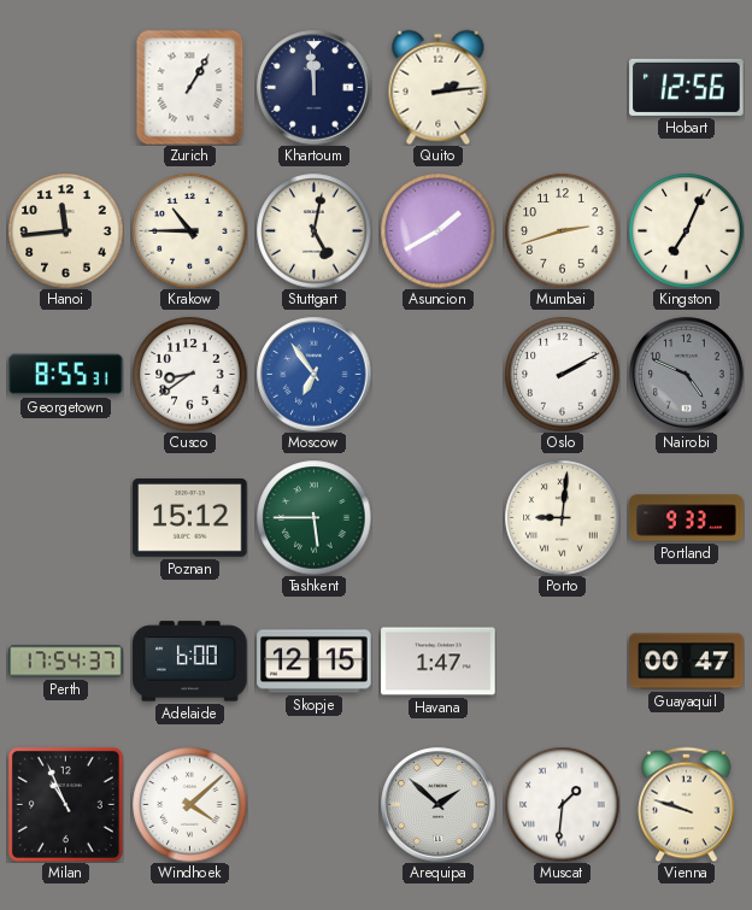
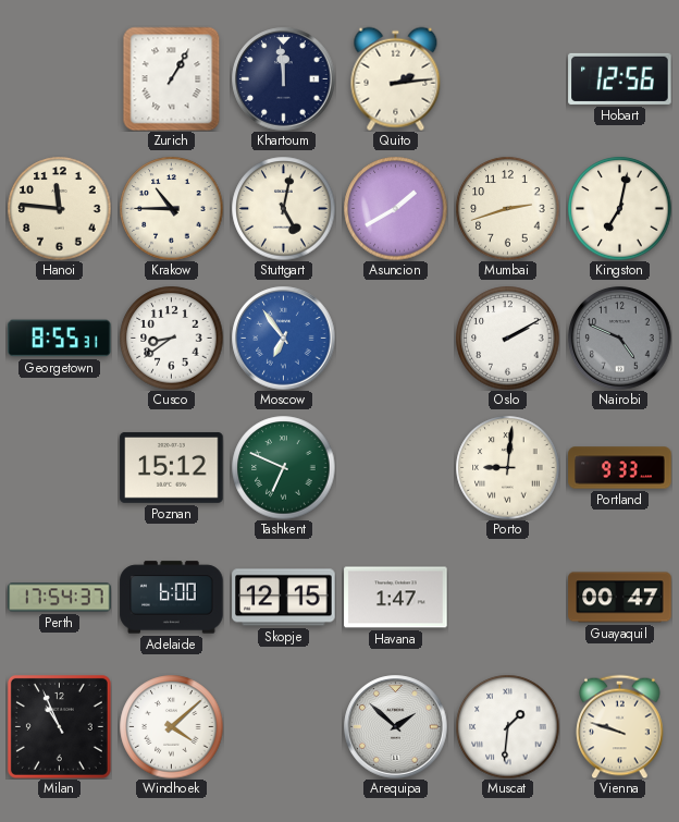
Hanoi: 11:44 -> 11:46
Kingston: 7:04 -> 7:02
Tashkent: 5:45 -> 6:49
